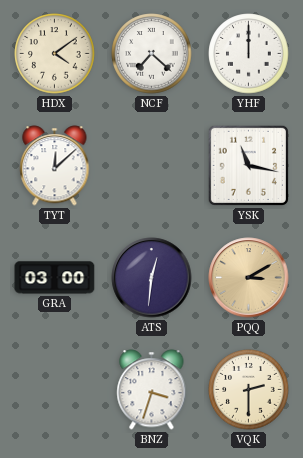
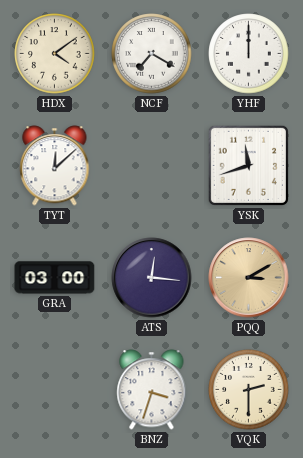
NCF: 7:22 -> 7:20
YSK: 11:17 -> 11:42
ATS: 12:31 -> 12:16
